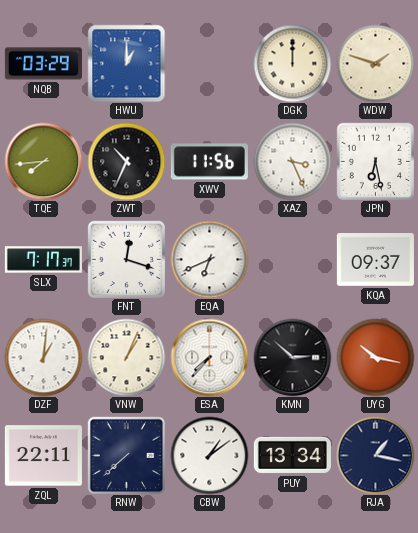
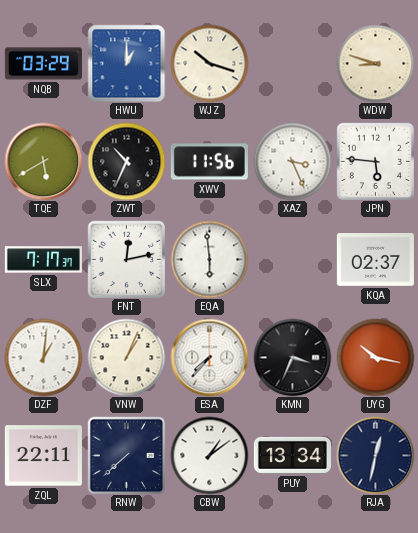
WJZ: none -> 10:18
DGK: 12:00 -> none
WDW: 1:48 -> 8:48
TQE: 7:44 -> 5:40
JPN: 6:28 -> 5:46
FNT: 12:18 -> 12:13
EQA: 6:41 -> 5:59
KQA: 09:37 -> 02:37
KMN: 2:52 -> 3:34
RJA: 1:17 -> 12:32
